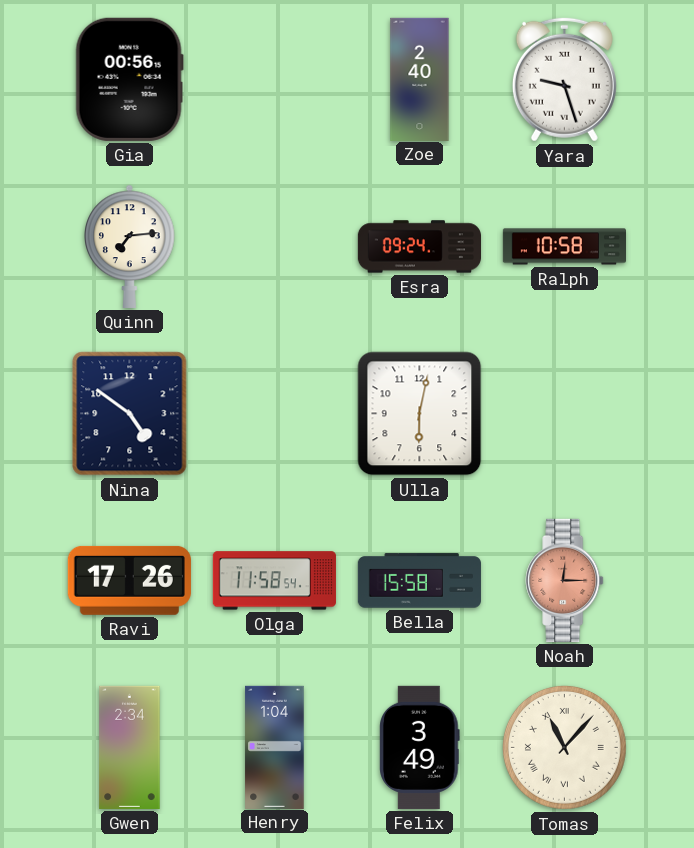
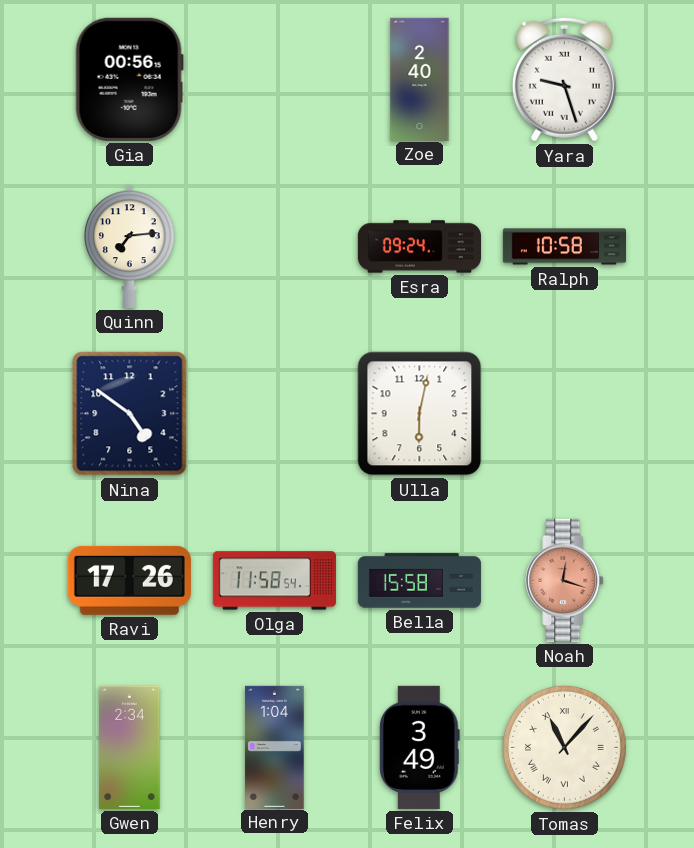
Noah: 12:15 -> 12:18
